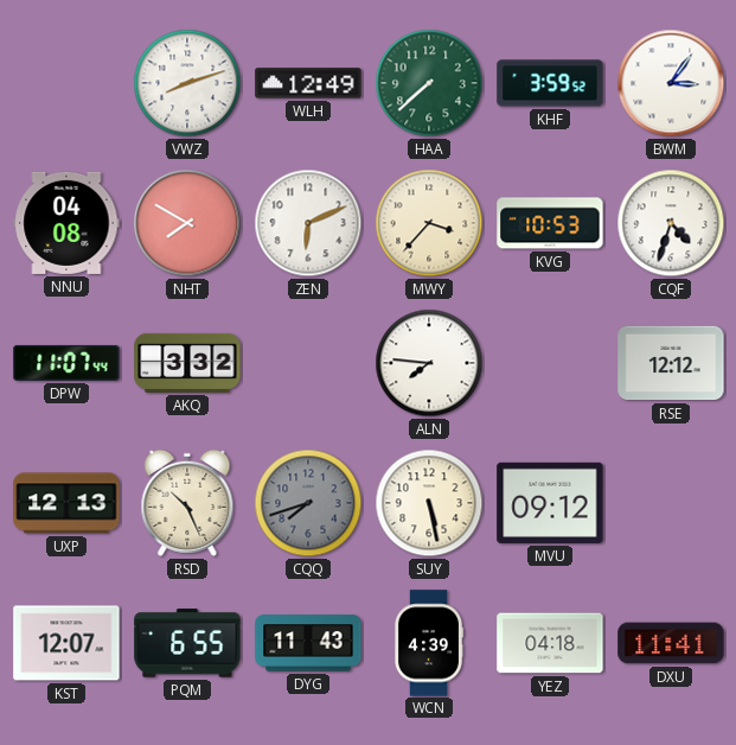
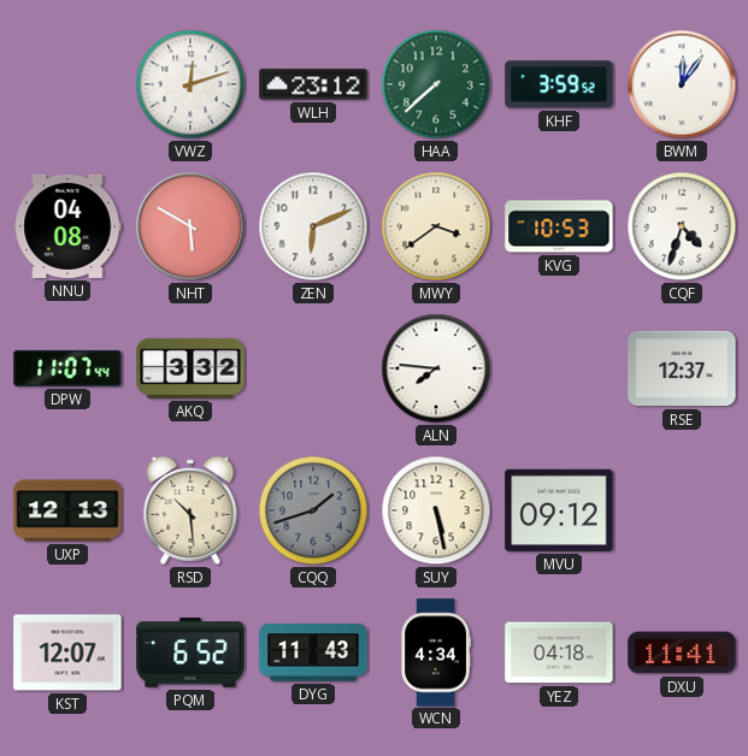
VWZ: 8:12 -> 12:12
WLH: 12:49 -> 23:12
BWM: 3:06 -> 12:06
NHT: 7:50 -> 5:50
MWY: 3:37 -> 3:39
RSE: 12:12 -> 12:37
RSD: 10:26 -> 10:29
CQQ: 7:42 -> 1:42
PQM: 6:55 -> 6:52
WCN: 4:39 -> 4:34
